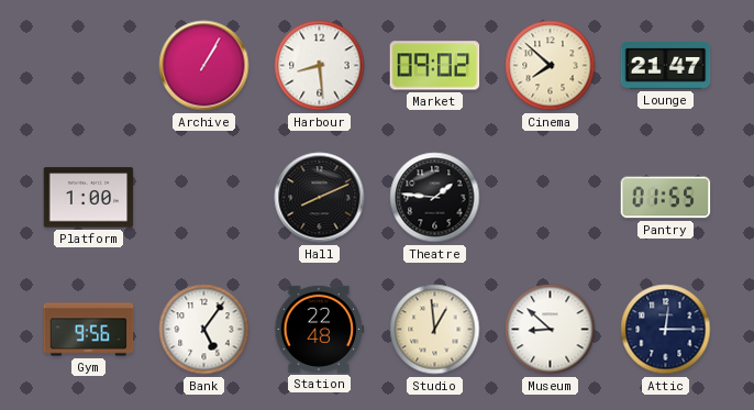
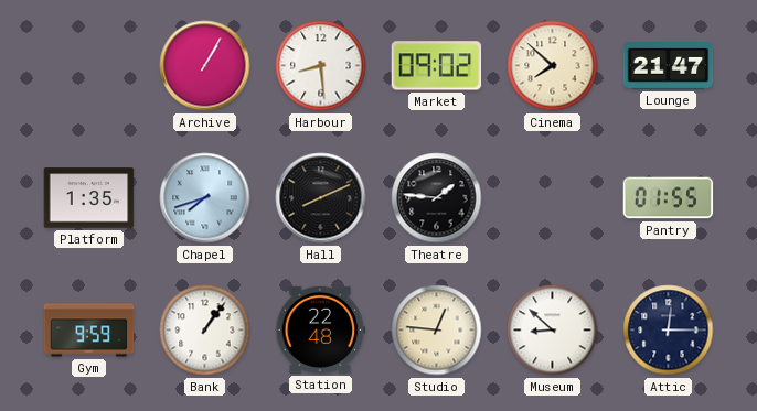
Platform: 1:00 -> 1:35
Chapel: none -> 7:42
Gym: 9:56 -> 9:59
Bank: 5:06 -> 1:06
Studio: 12:59 -> 12:46
